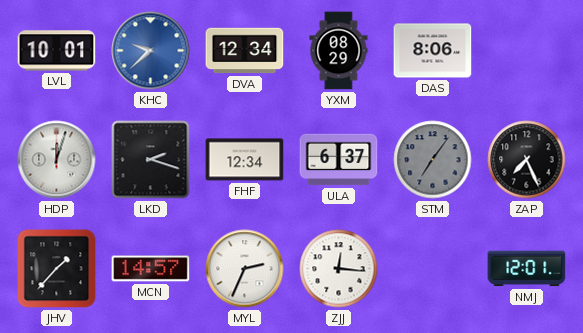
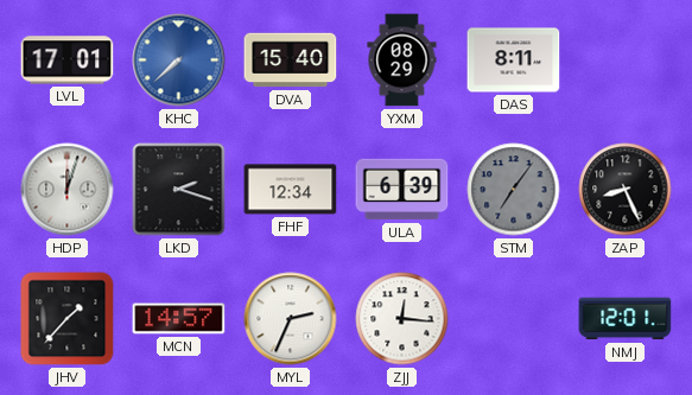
LVL: 10:01 -> 17:01
KHC: 9:38 -> 7:38
DVA: 12:34 -> 15:40
DAS: 8:06 -> 8:11
ULA: 6:37 -> 6:39
ZAP: 7:26 -> 8:26
